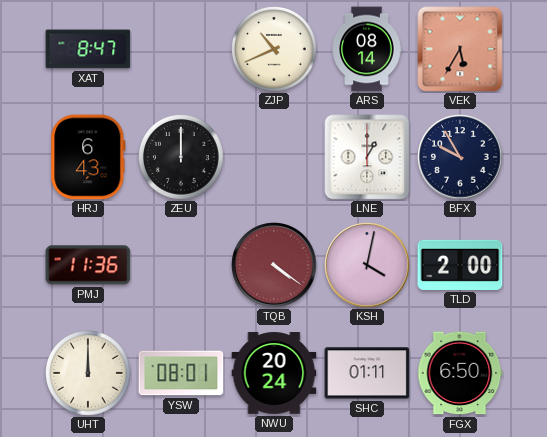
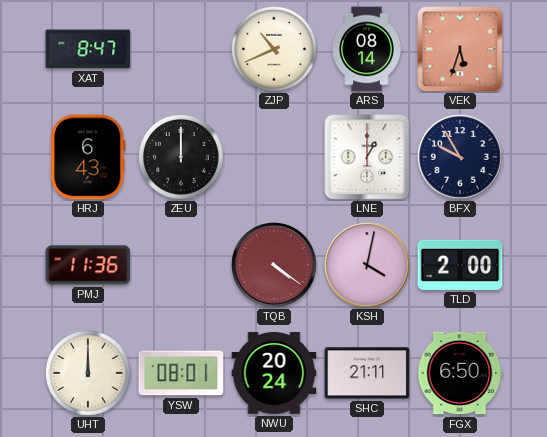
VEK: 5:35 -> 5:33
SHC: 01:11 -> 21:11
